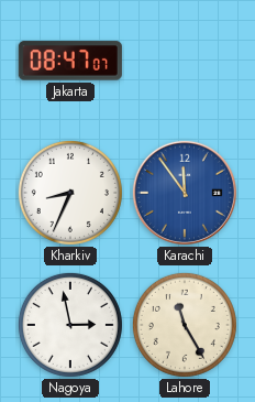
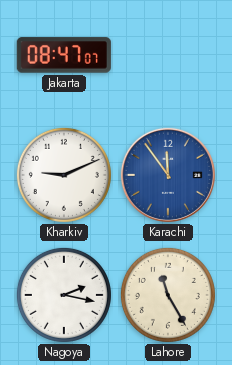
Kharkiv: 8:34 -> 9:11
Nagoya: 2:58 -> 2:17
